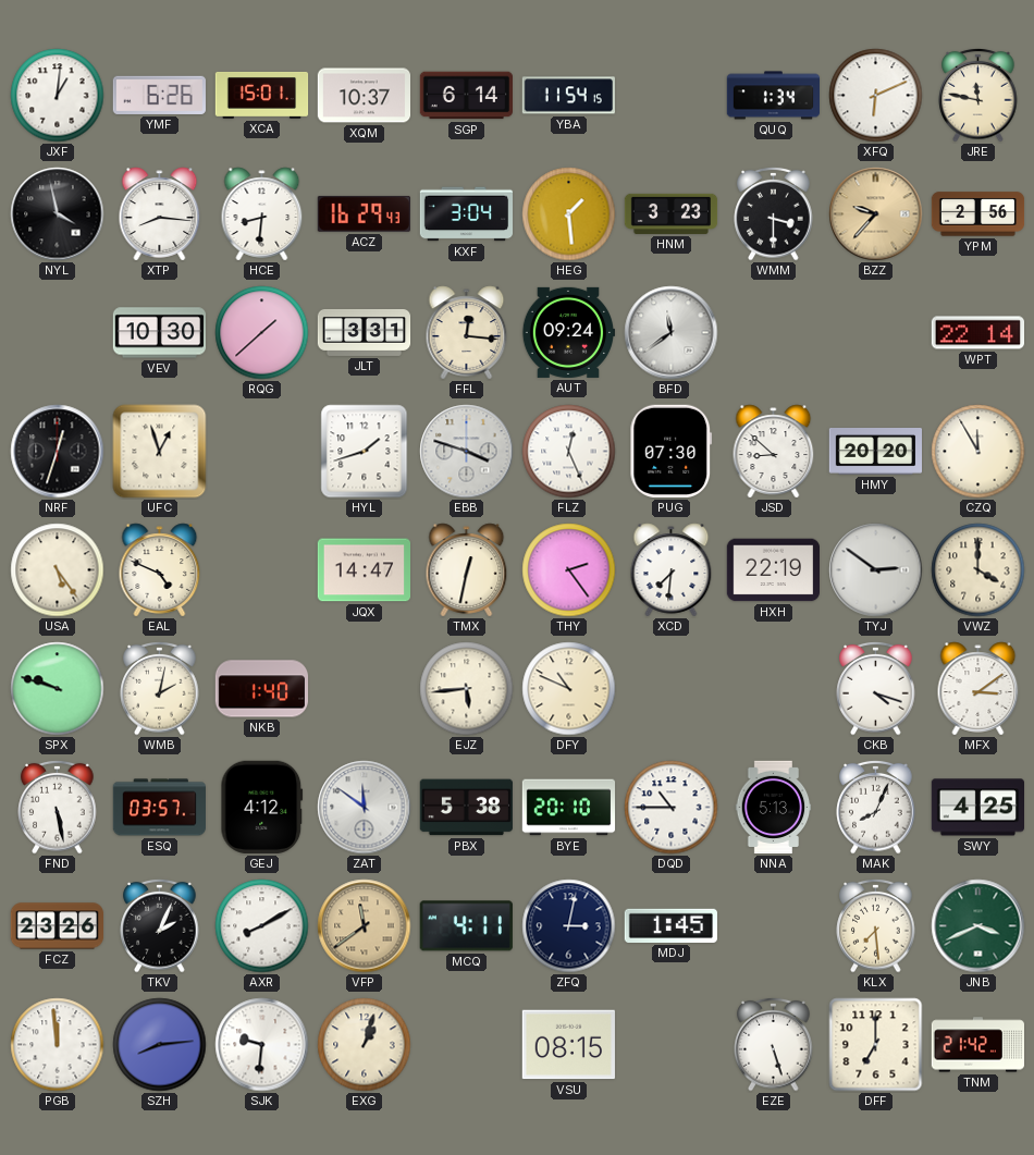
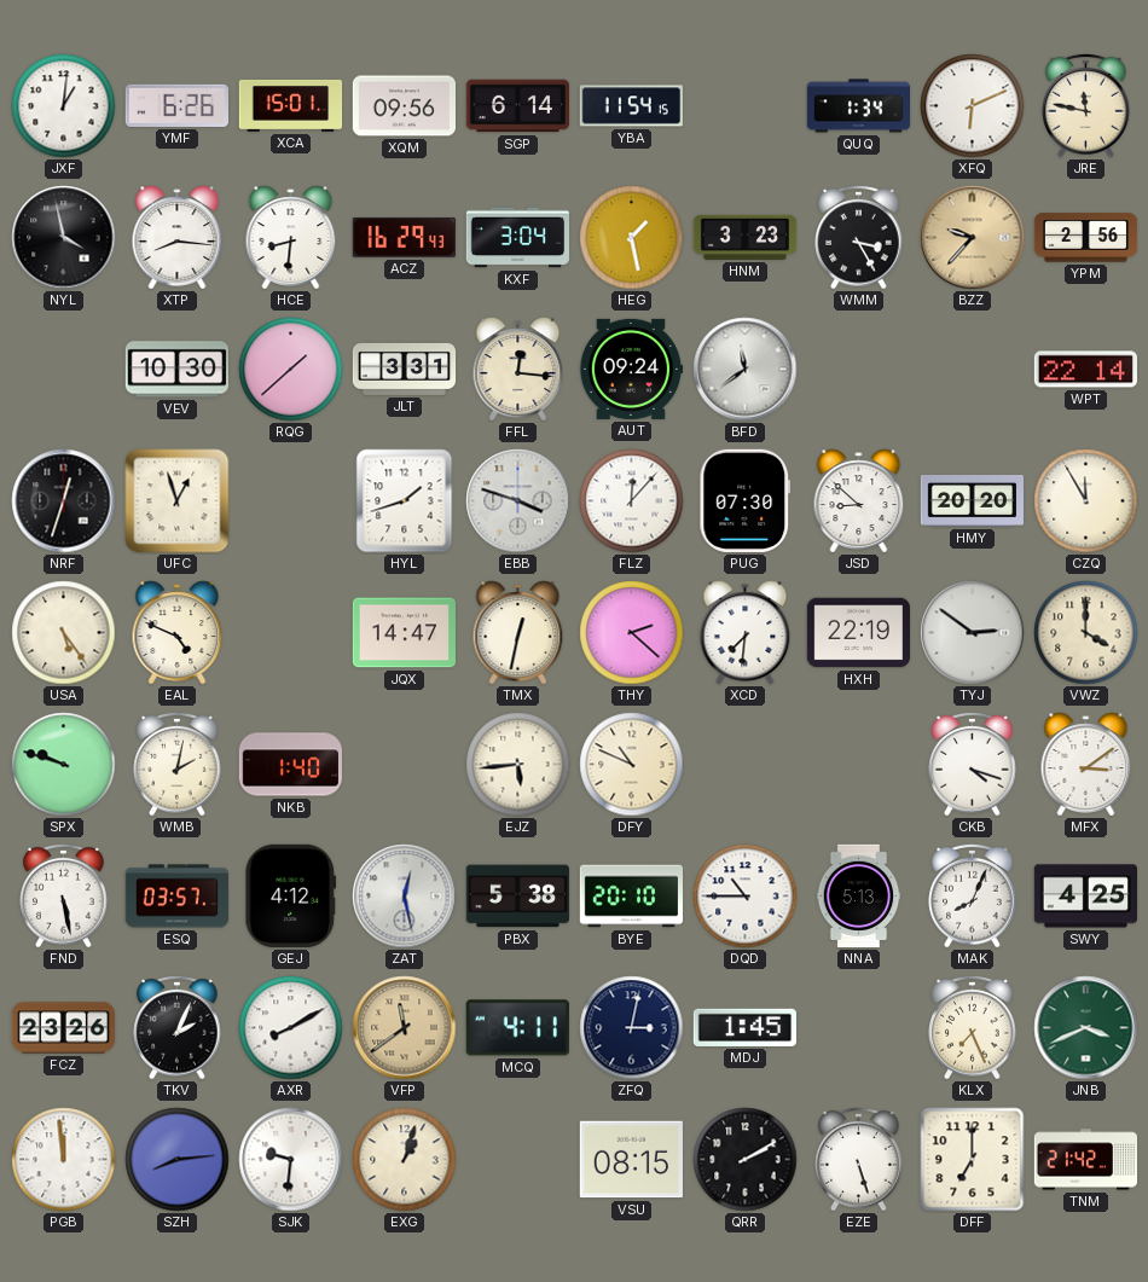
XQM: 10:37 -> 09:56
HEG: 1:29 -> 1:28
WMM: 3:30 -> 3:25
FLZ: 12:26 -> 12:07
THY: 2:24 -> 2:22
ZAT: 11:51 -> 12:28
KLX: 7:29 -> 7:26
QRR: none -> 2:10
